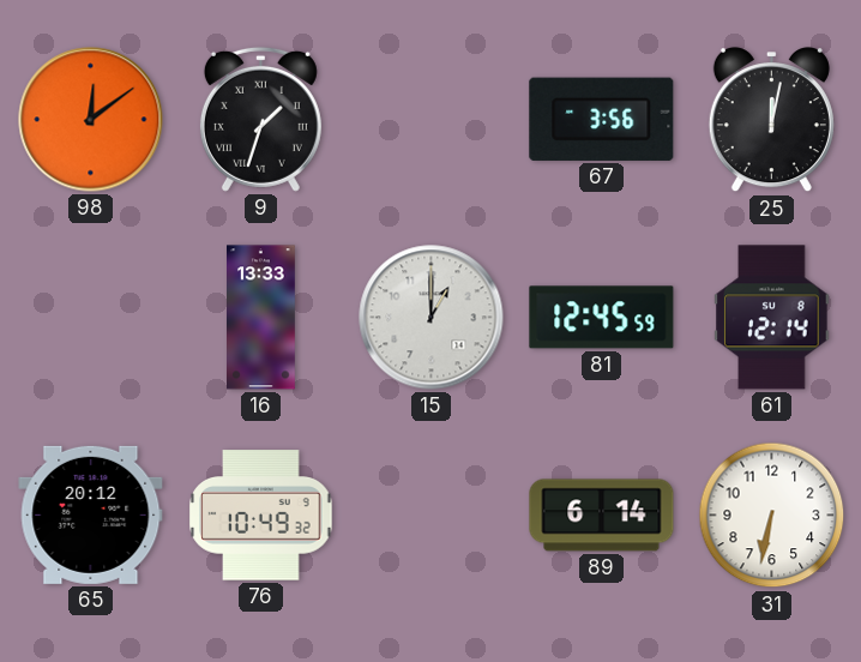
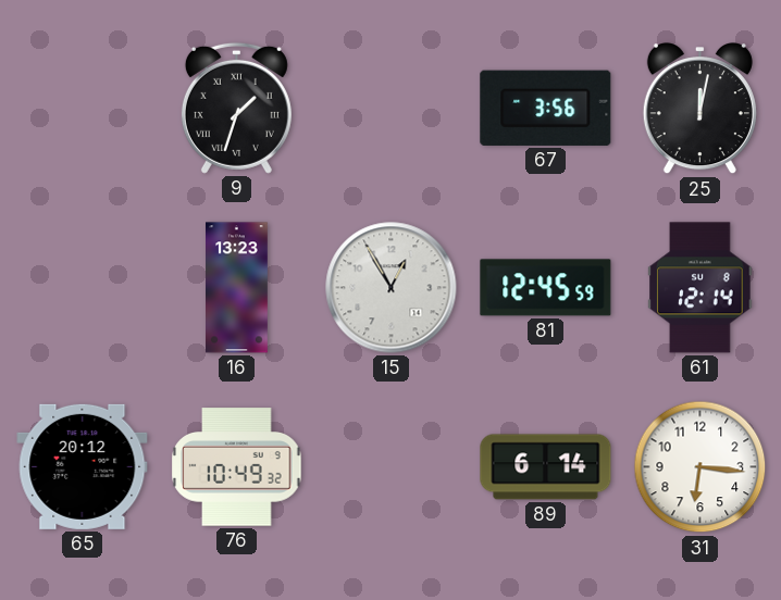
98: 12:09 -> none
16: 13:33 -> 13:23
15: 1:00 -> 12:55
31: 6:32 -> 6:16
